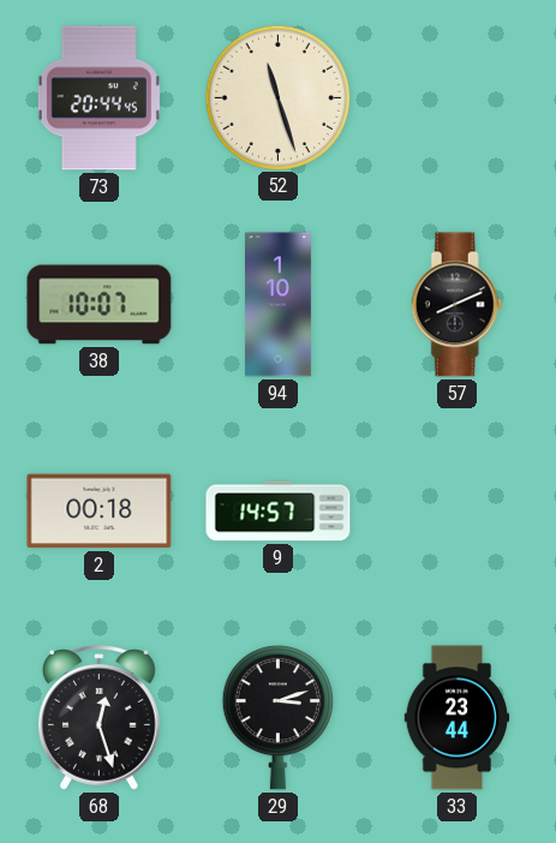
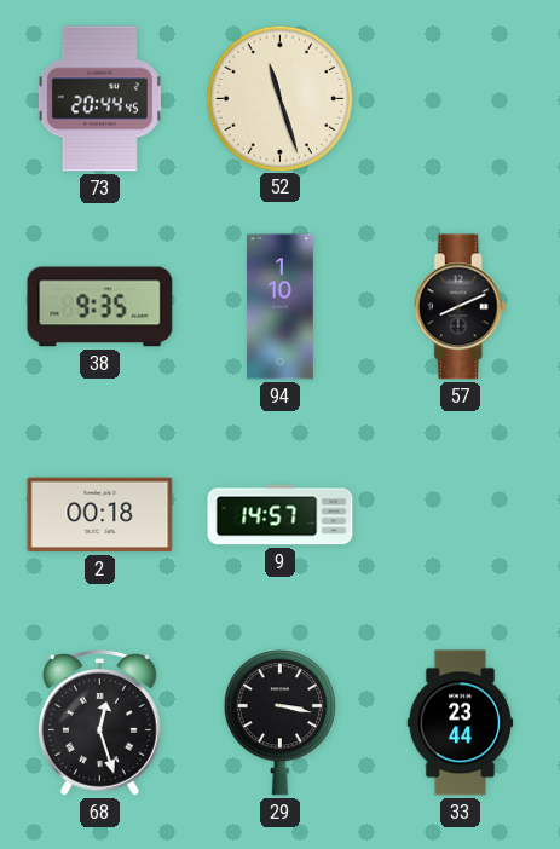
38: 10:07 -> 9:35
29: 3:12 -> 3:17
